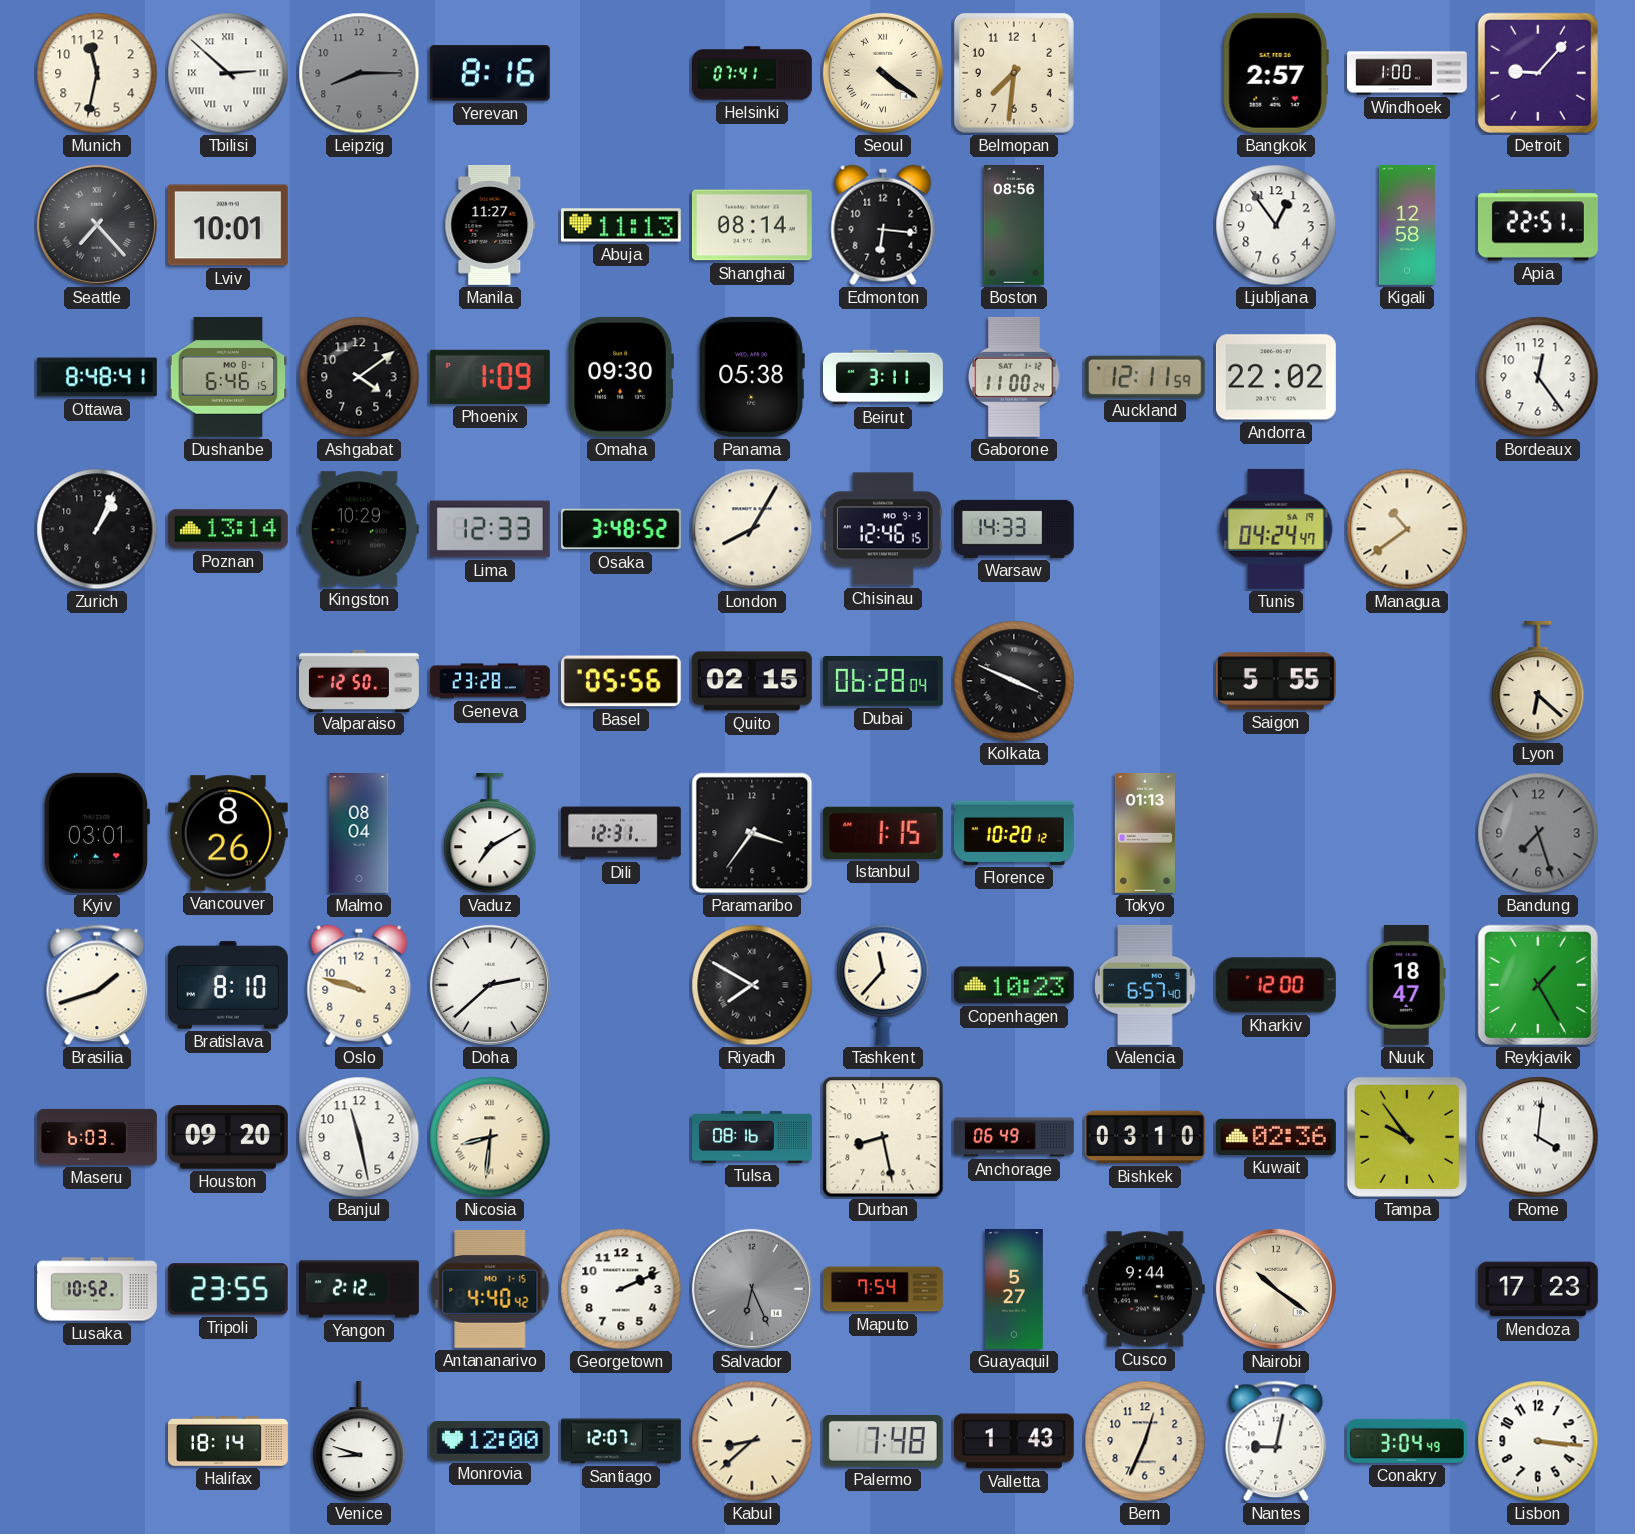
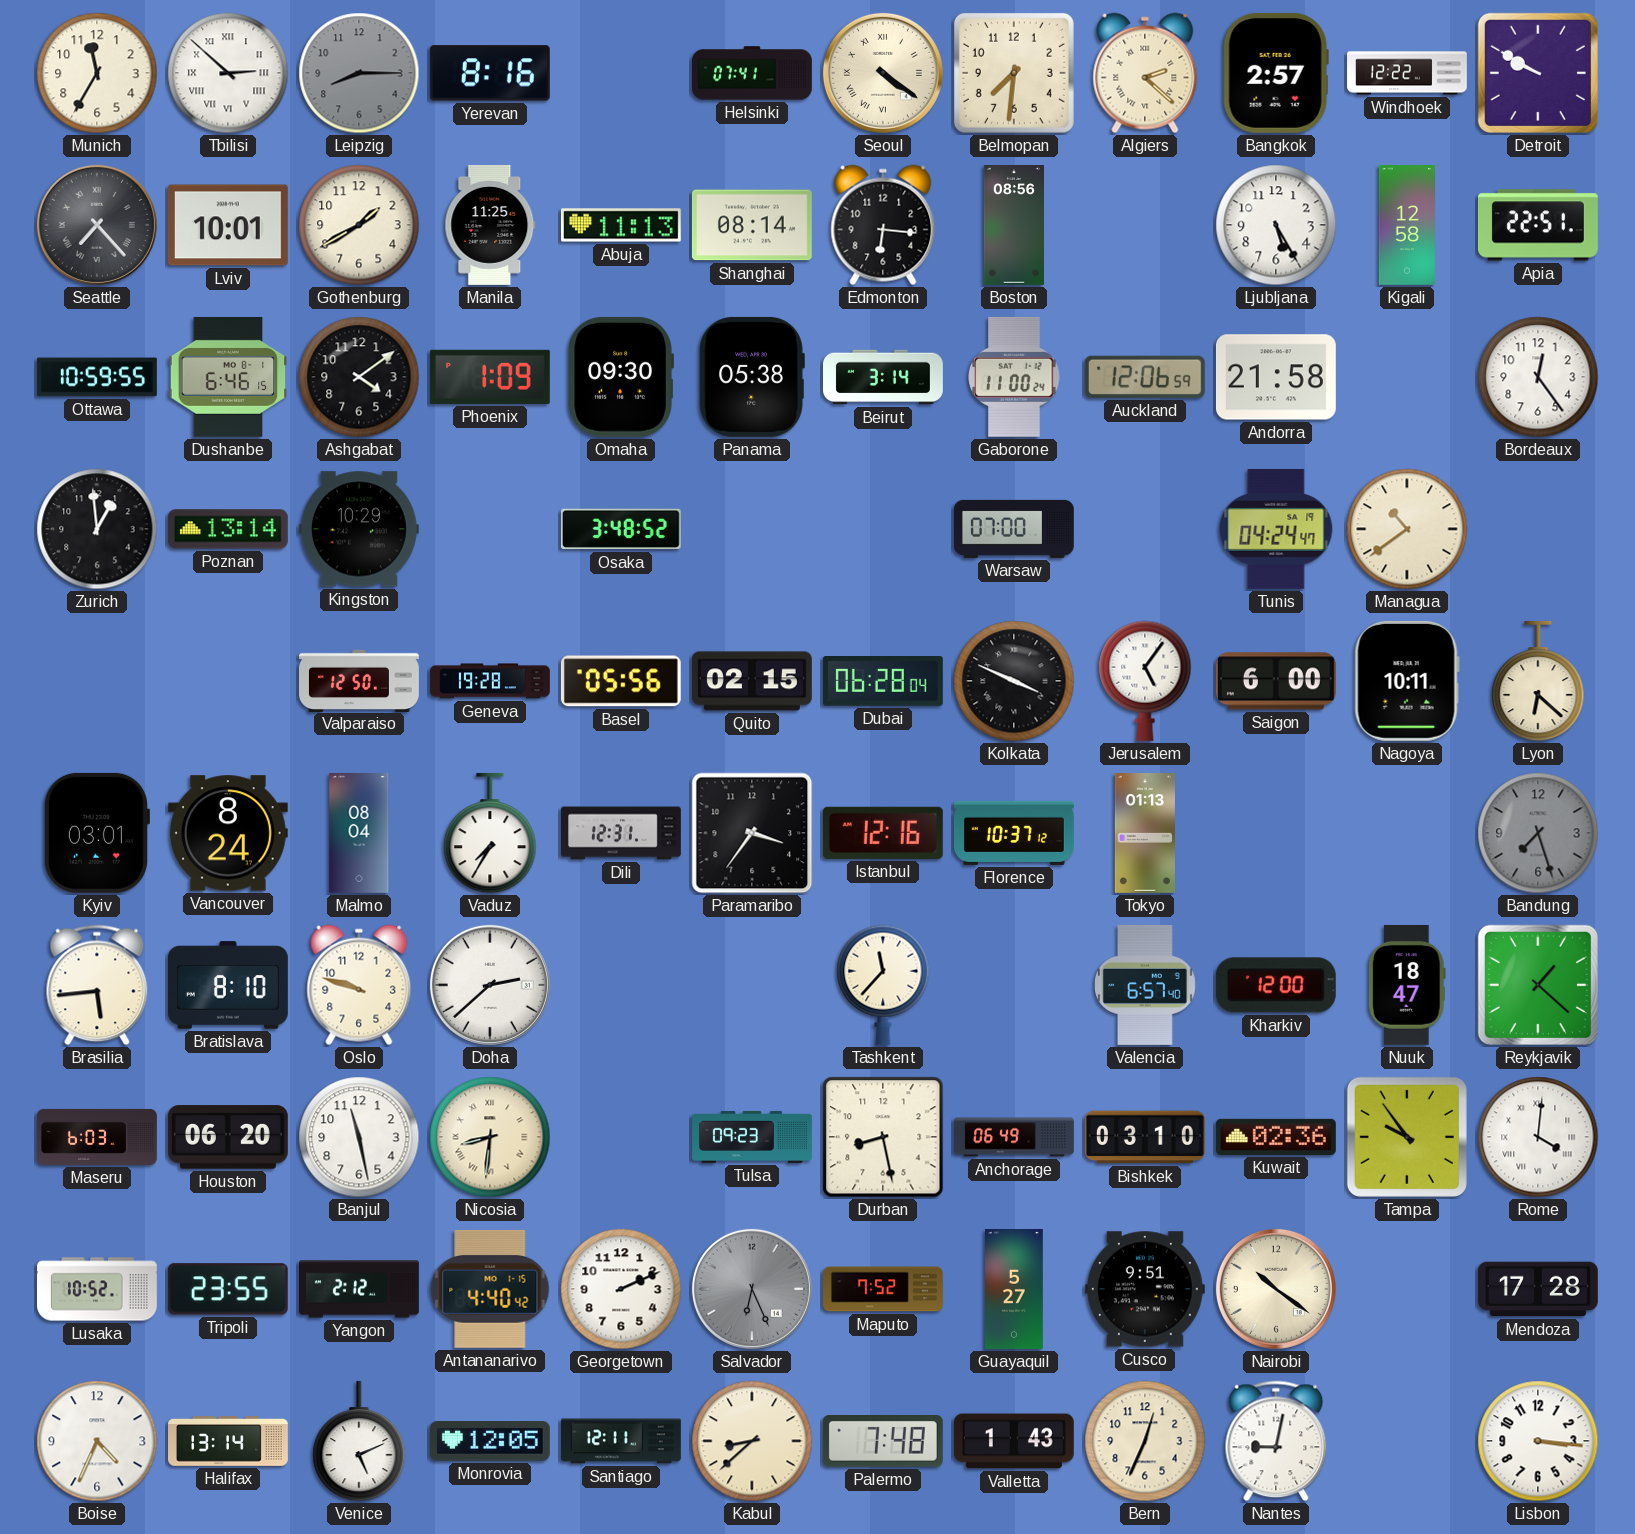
Munich: 11:32 -> 11:35
Algiers: none -> 2:22
Windhoek: 1:00 -> 12:22
Detroit: 9:07 -> 9:50
Gothenburg: none -> 1:40
Manila: 11:27 -> 11:25
Ljubljana: 12:54 -> 5:25
Ottawa: 8:48 -> 10:59
Beirut: 3:11 -> 3:14
Auckland: 12:11 -> 12:06
Andorra: 22:02 -> 21:58
Zurich: 1:04 -> 12:59
Lima: 12:33 -> none
London: 8:05 -> none
Chisinau: 12:46 -> none
Warsaw: 14:33 -> 07:00
Geneva: 23:28 -> 19:28
Jerusalem: none -> 5:06
Saigon: 5:55 -> 6:00
Nagoya: none -> 10:11
Vancouver: 8:26 -> 8:24
Vaduz: 7:10 -> 7:35
Istanbul: 1:15 -> 12:16
Florence: 10:20 -> 10:37
Brasilia: 1:42 -> 5:44
Riyadh: 7:50 -> none
Copenhagen: 10:23 -> none
Reykjavik: 1:25 -> 1:22
Houston: 09:20 -> 06:20
Tulsa: 08:16 -> 09:23
Maputo: 7:54 -> 7:52
Cusco: 9:44 -> 9:51
Mendoza: 17:23 -> 17:28
Boise: none -> 4:34
Halifax: 18:14 -> 13:14
Venice: 8:48 -> 5:11
Monrovia: 12:00 -> 12:05
Santiago: 12:07 -> 12:11
Conakry: 3:04 -> none
